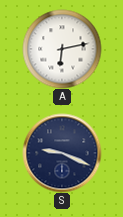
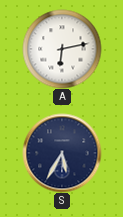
S: 9:19 -> 5:35
